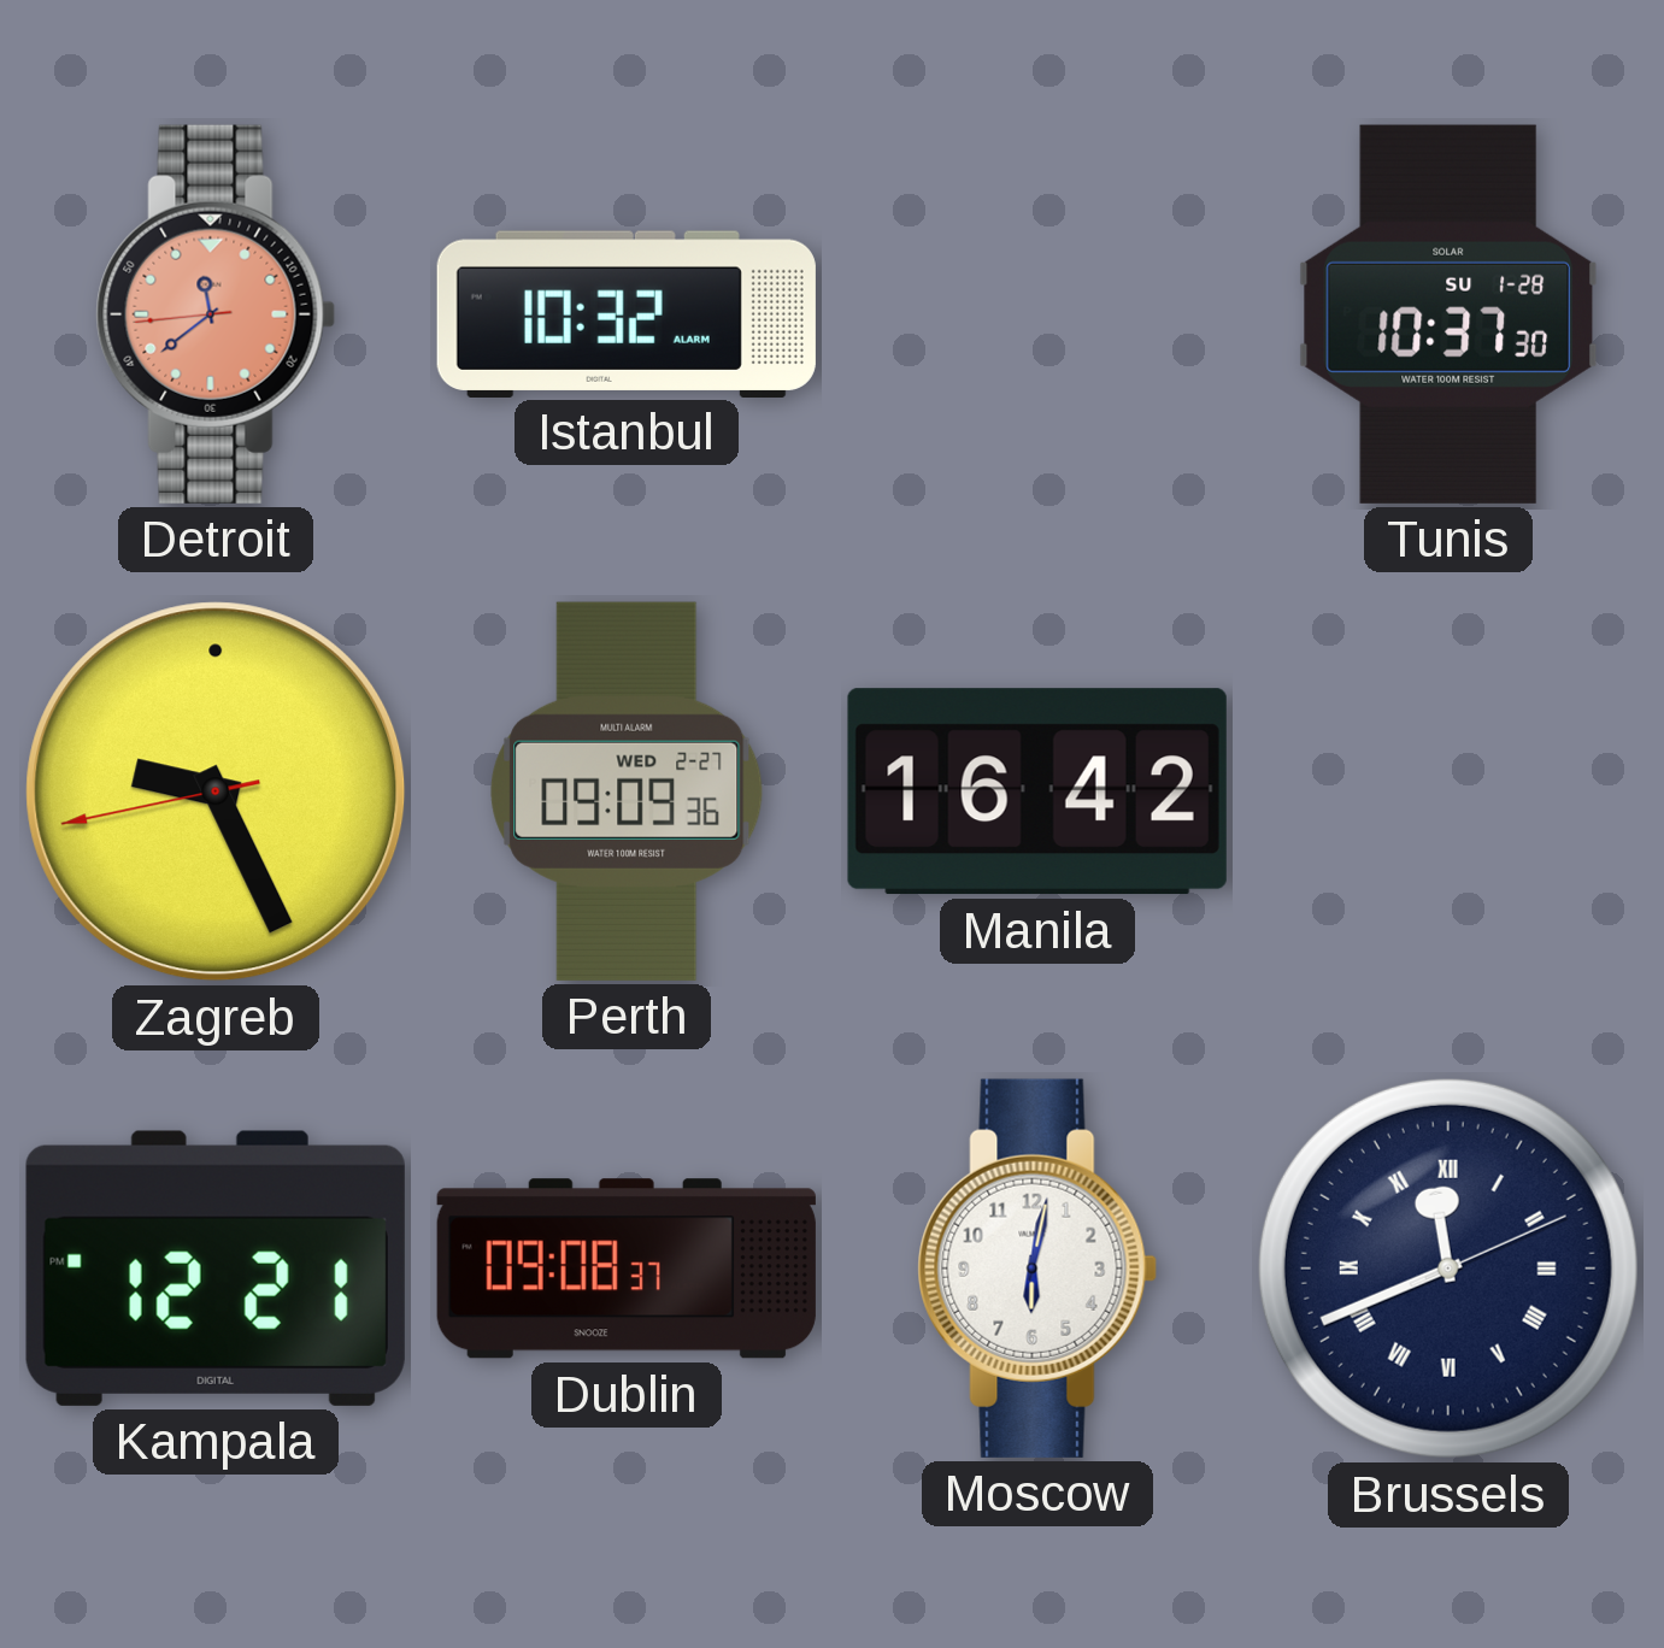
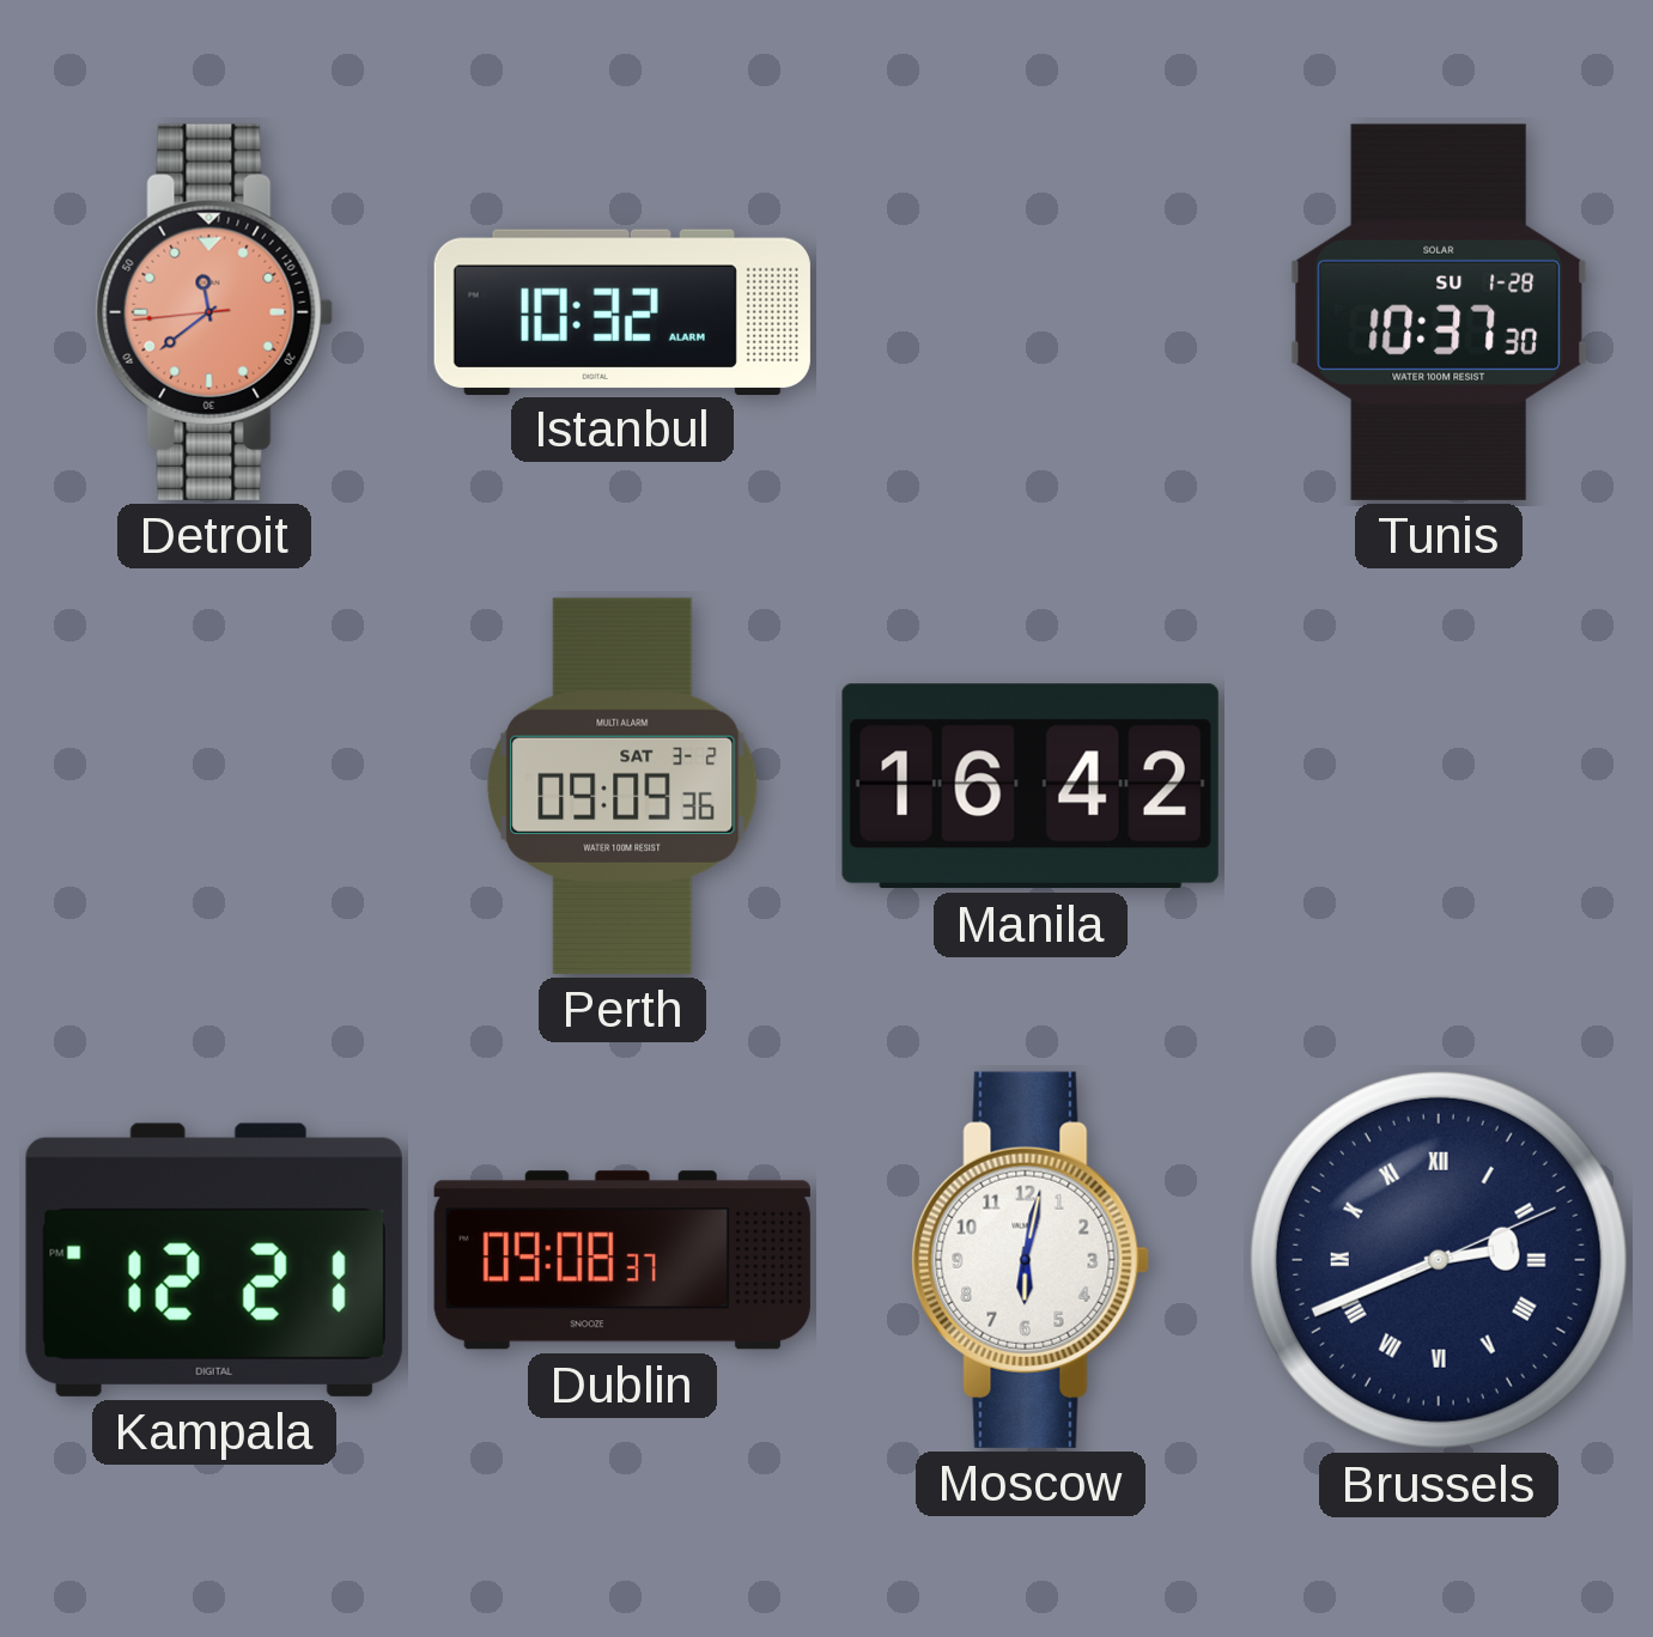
Zagreb: 9:25 -> none
Perth date: WED 2-27 -> SAT 3-2
Brussels: 11:41 -> 2:41
